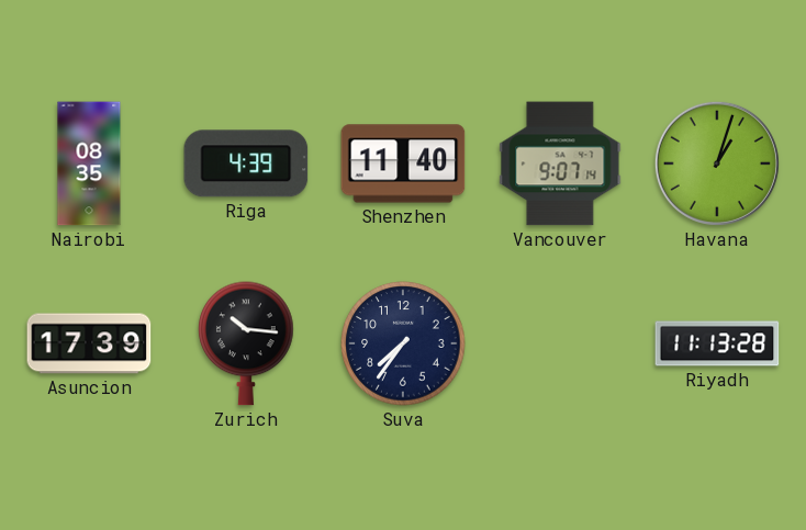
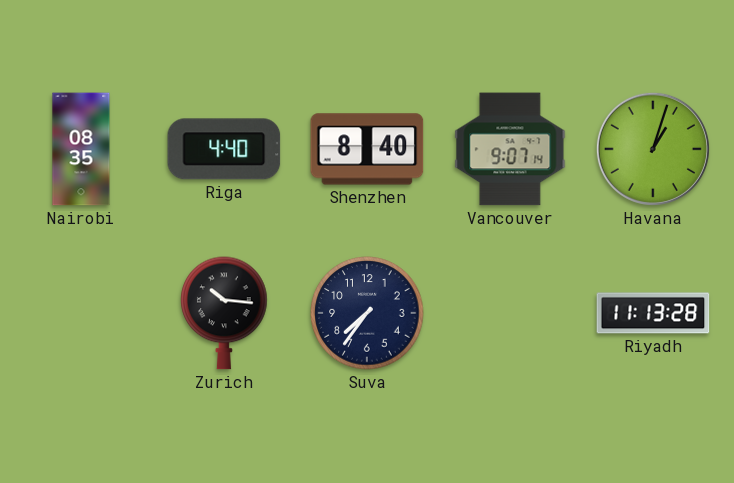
Riga: 4:39 -> 4:40
Shenzhen: 11:40 -> 8:40
Asuncion: 17:39 -> none
